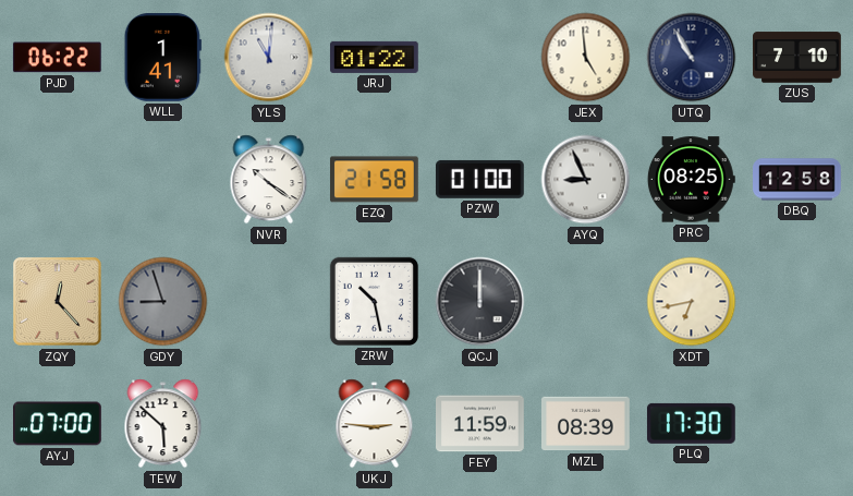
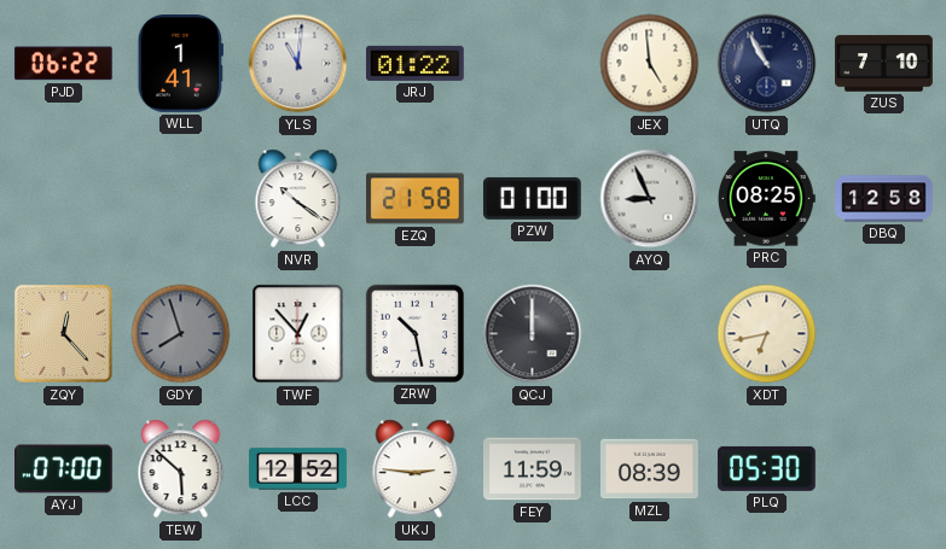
GDY: 8:57 -> 7:57
TWF: none -> 12:53
LCC: none -> 12:52
PLQ: 17:30 -> 05:30
